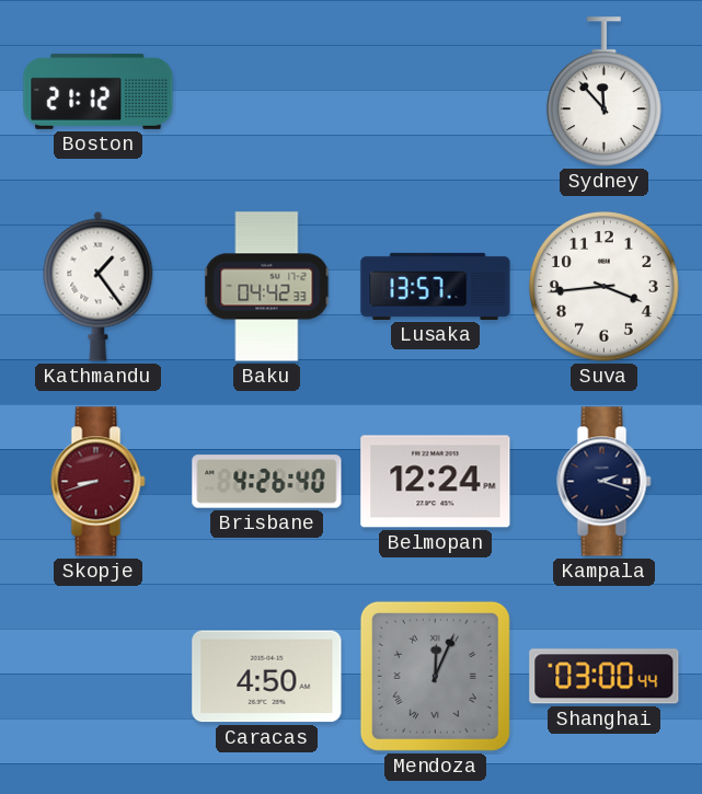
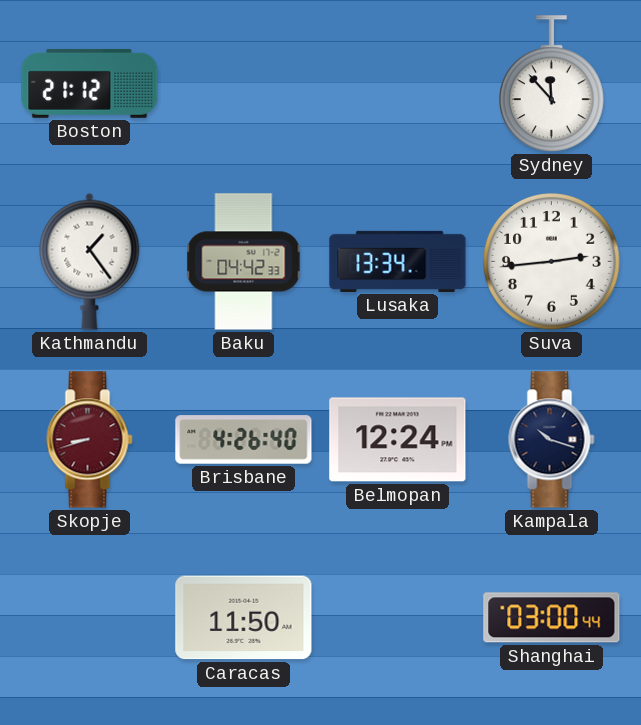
Lusaka: 13:57 -> 13:34
Suva: 3:44 -> 2:44
Kampala: 2:18 -> 10:18
Caracas: 4:50 -> 11:50
Mendoza: 12:04 -> none
